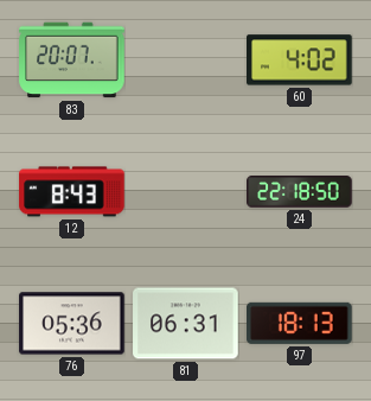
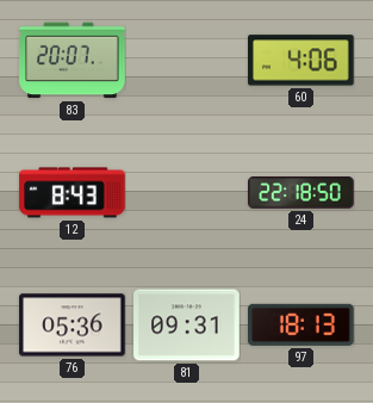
60: 4:02 -> 4:06
81: 06:31 -> 09:31
